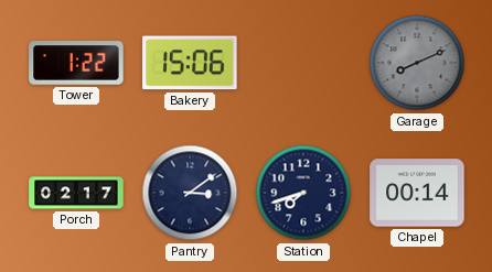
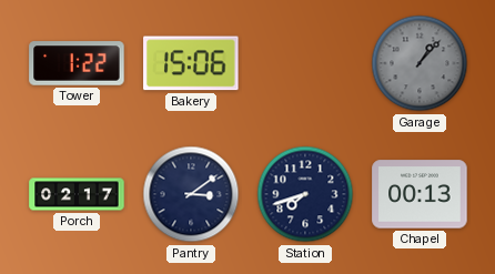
Garage: 8:11 -> 1:07
Chapel: 00:14 -> 00:13
